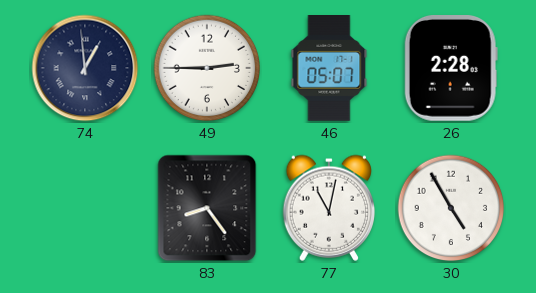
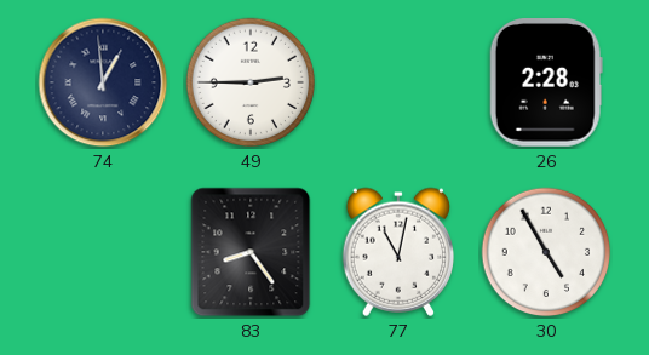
46: 05:07 -> none
